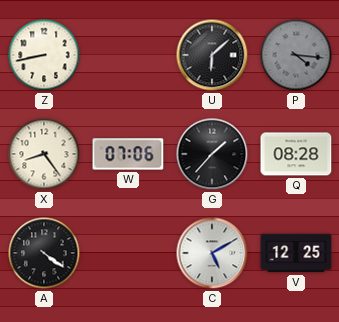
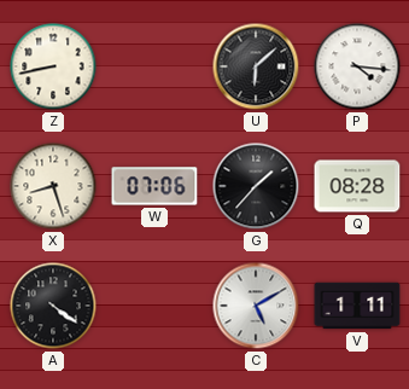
P dial: grey -> white
X: 8:24 -> 8:27
V: 12:25 -> 1:11
